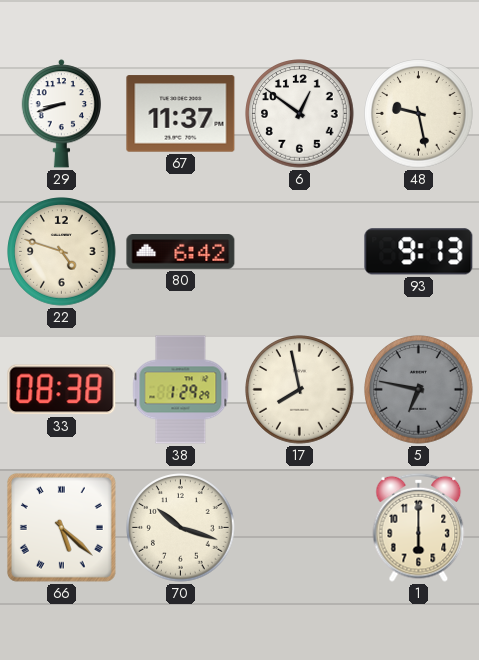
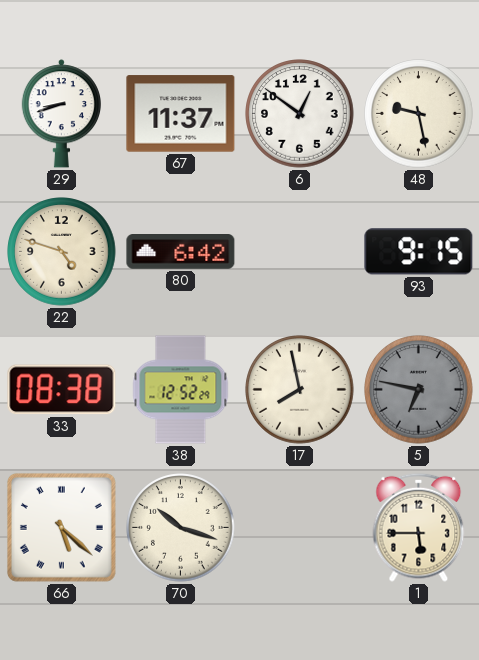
93: 9:13 -> 9:15
38: 1:29 -> 12:52
1: 6:00 -> 5:45
